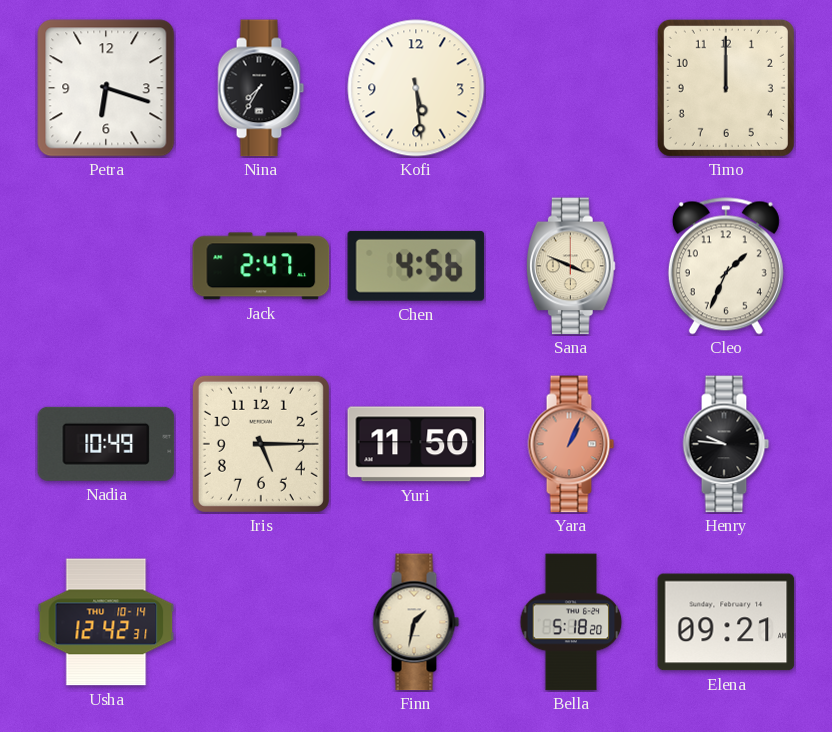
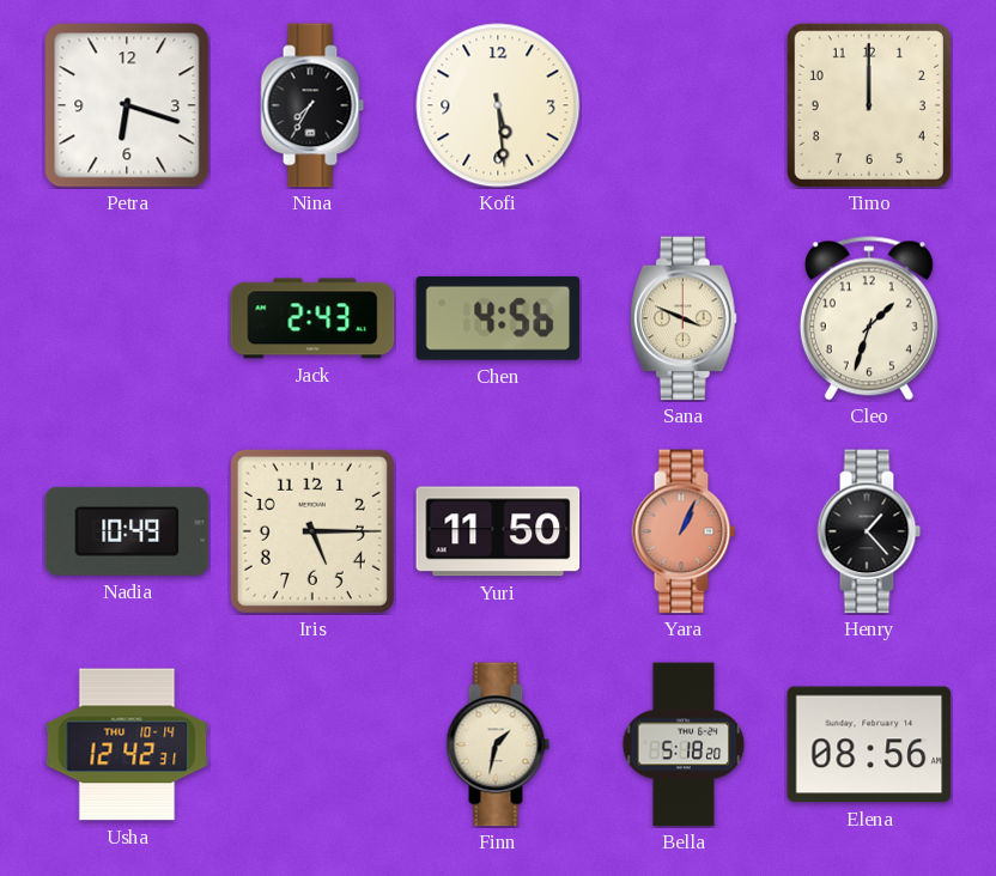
Jack: 2:47 -> 2:43
Cleo: 1:34 -> 1:33
Henry: 9:46 -> 1:23
Elena: 09:21 -> 08:56
